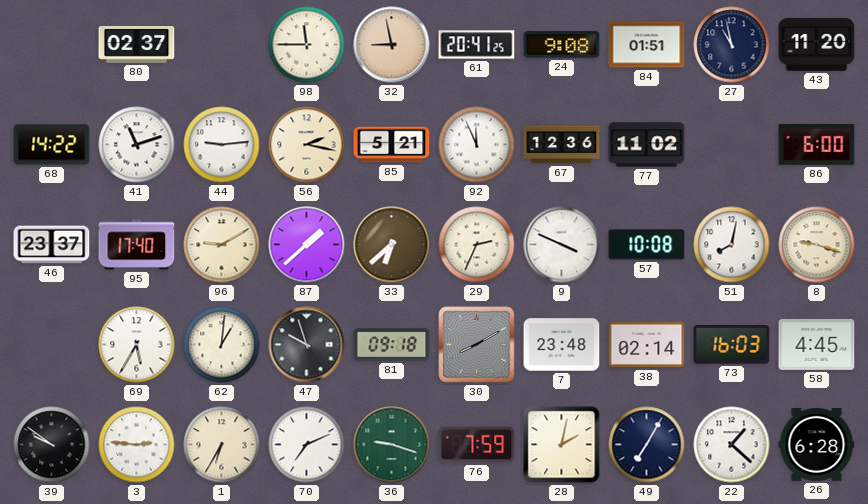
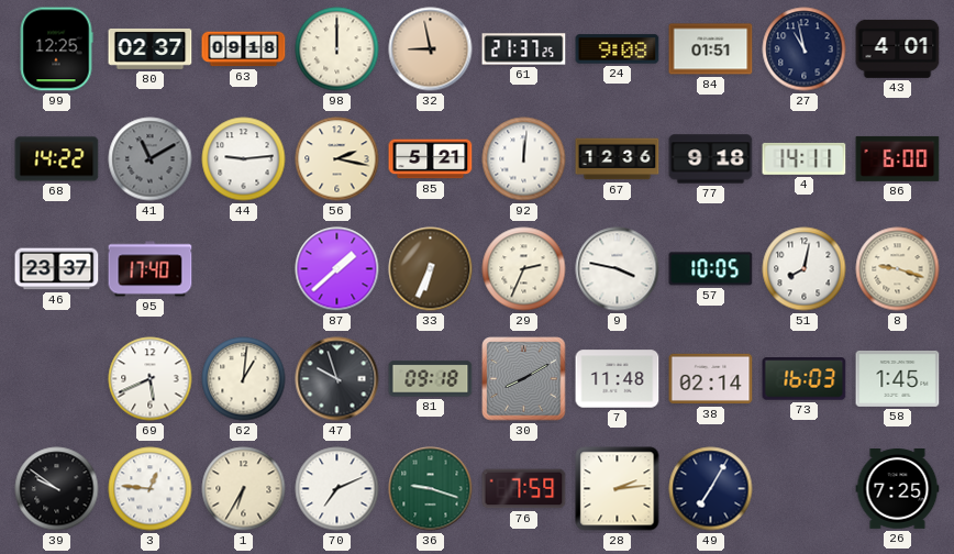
99: none -> 12:25
63: none -> 09:18
98: 11:45 -> 12:00
61: 20:41 -> 21:37
43: 11:20 -> 4:01
41: 11:12 -> 11:10
41 dial: white -> grey
92: 11:56 -> 12:01
77: 11:02 -> 9:18
4: none -> 14:11
96: 9:10 -> none
33: 6:38 -> 6:34
9: 3:49 -> 3:47
57: 10:08 -> 10:05
69: 5:35 -> 5:41
7: 23:48 -> 11:48
58: 4:45 -> 1:45
3: 2:46 -> 12:46
28: 2:02 -> 2:14
22: 1:22 -> none
26: 6:28 -> 7:25
